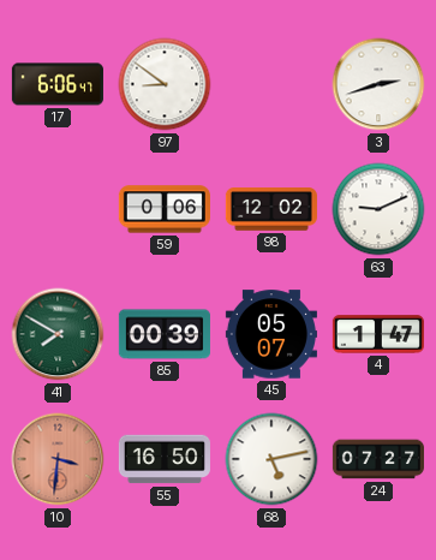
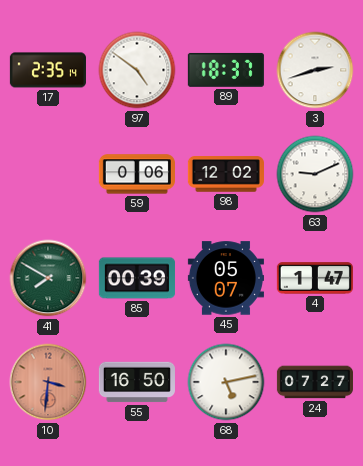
17: 6:06 -> 2:35
97: 8:51 -> 4:51
89: none -> 18:37
